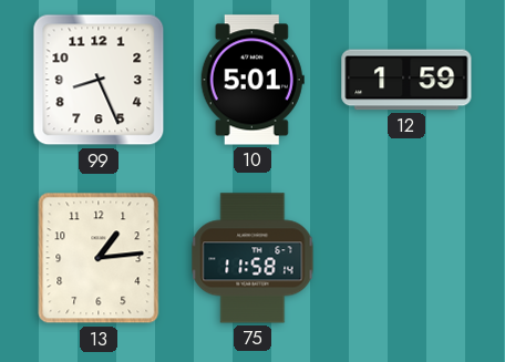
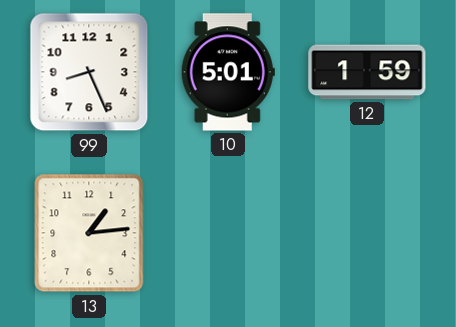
75: 11:58 -> none
